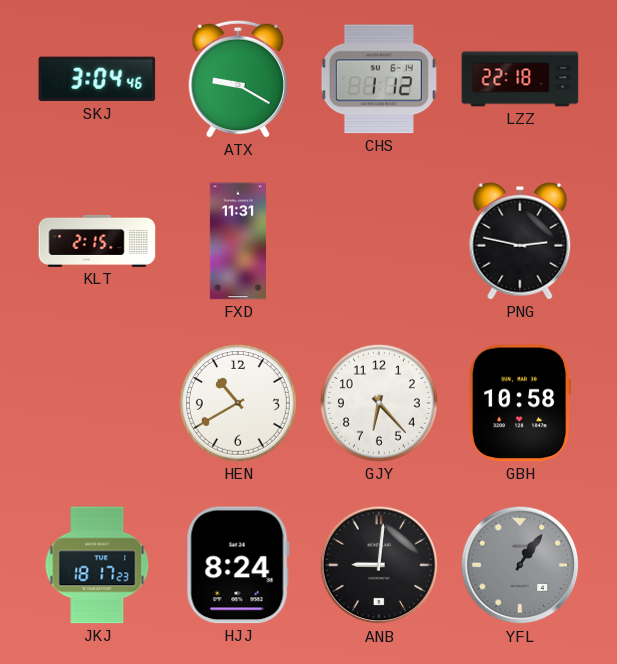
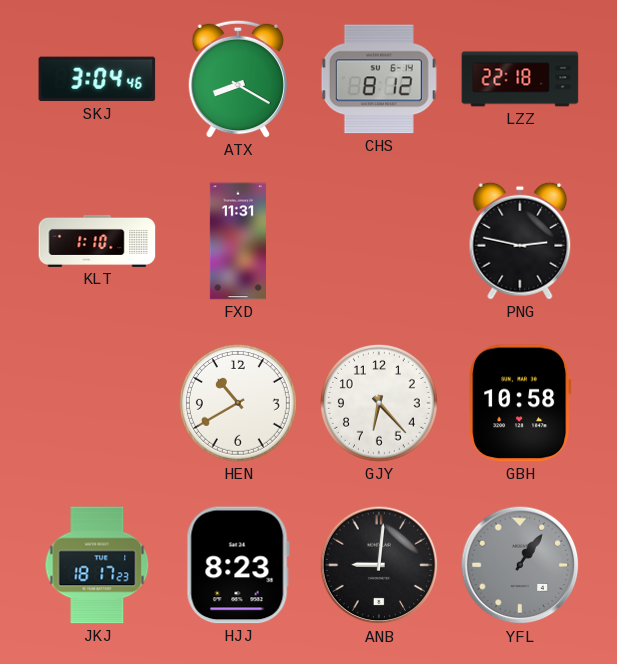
ATX: 9:20 -> 8:20
CHS: 1:12 -> 8:12
KLT: 2:15 -> 1:10
HJJ: 8:24 -> 8:23
